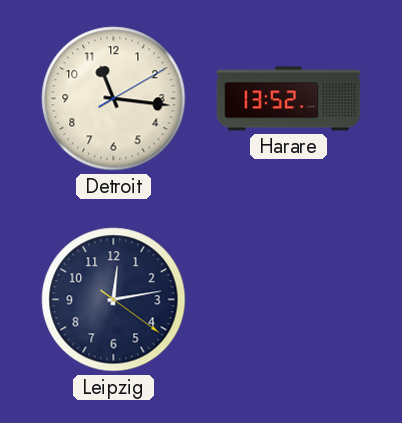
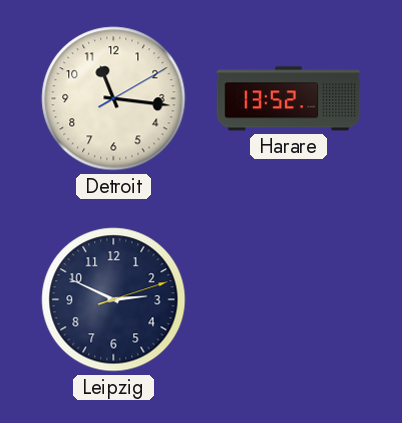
Leipzig: 12:13 -> 2:49
